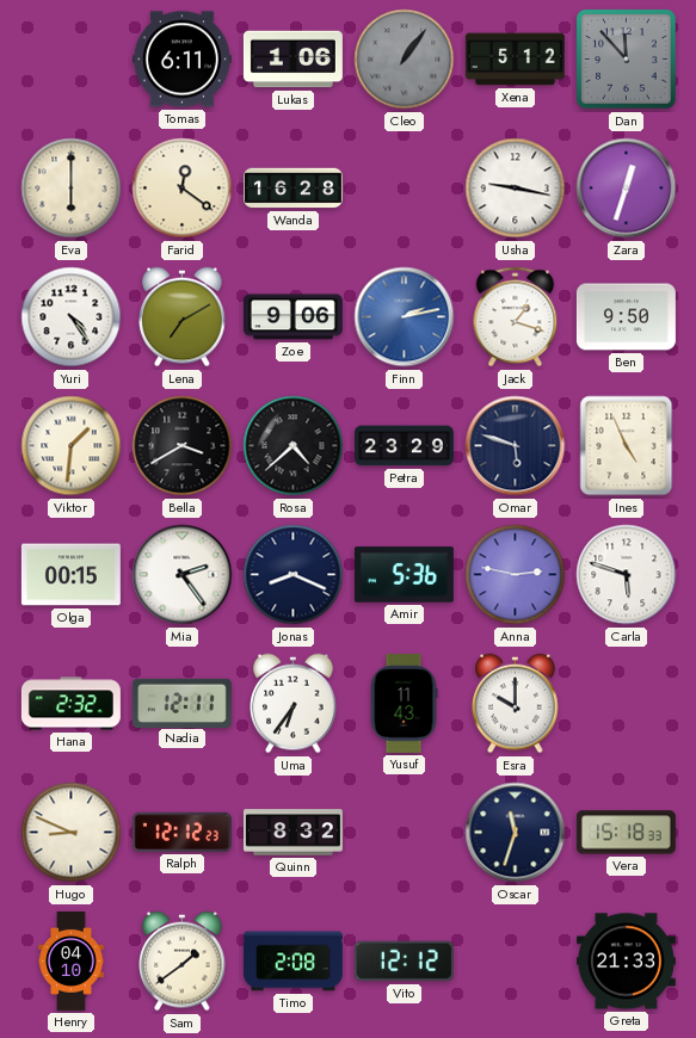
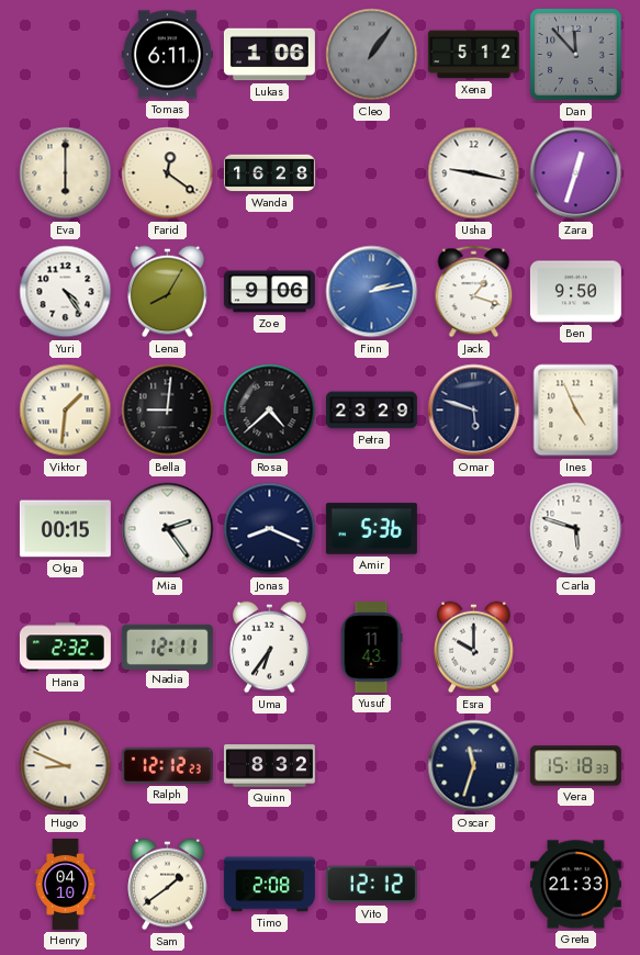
Lena: 7:10 -> 8:05
Bella: 3:40 -> 9:01
Anna: 2:47 -> none
